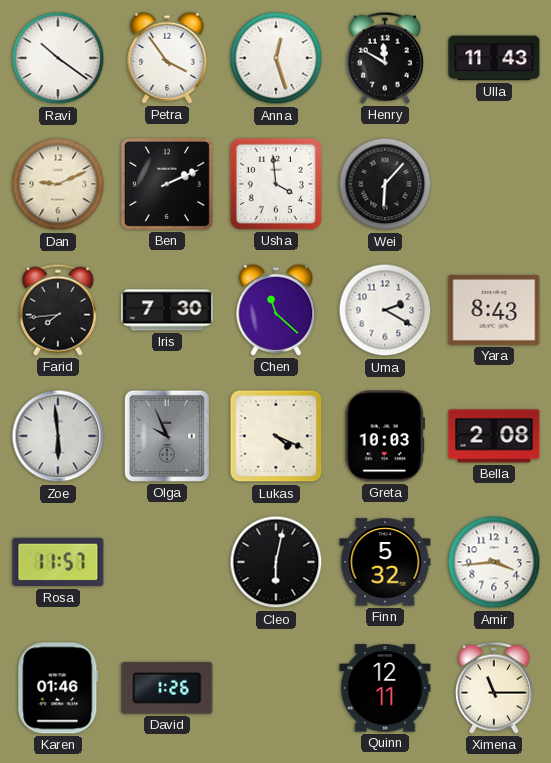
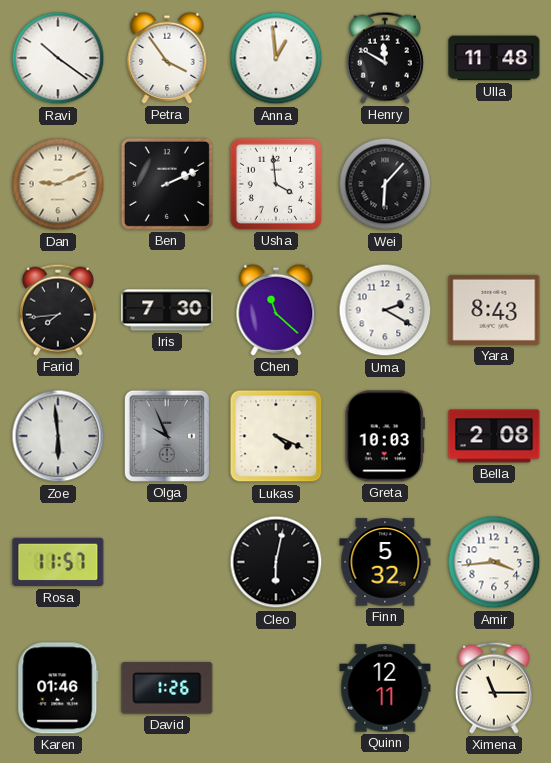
Anna: 12:27 -> 12:59
Ulla: 11:43 -> 11:48
